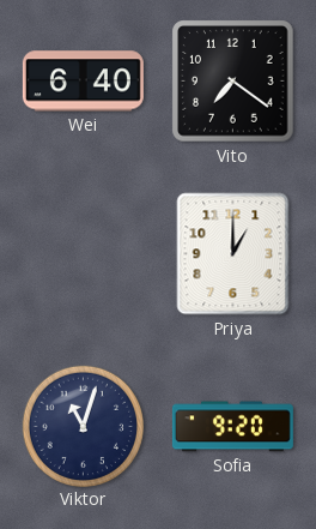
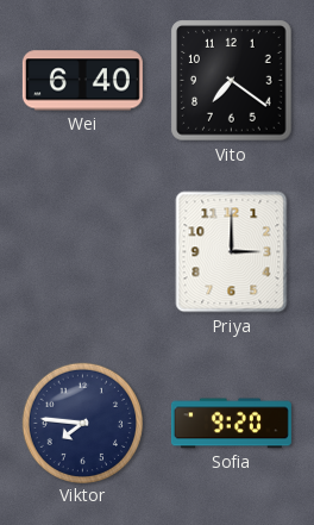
Priya: 1:00 -> 3:00
Viktor: 11:03 -> 7:46
